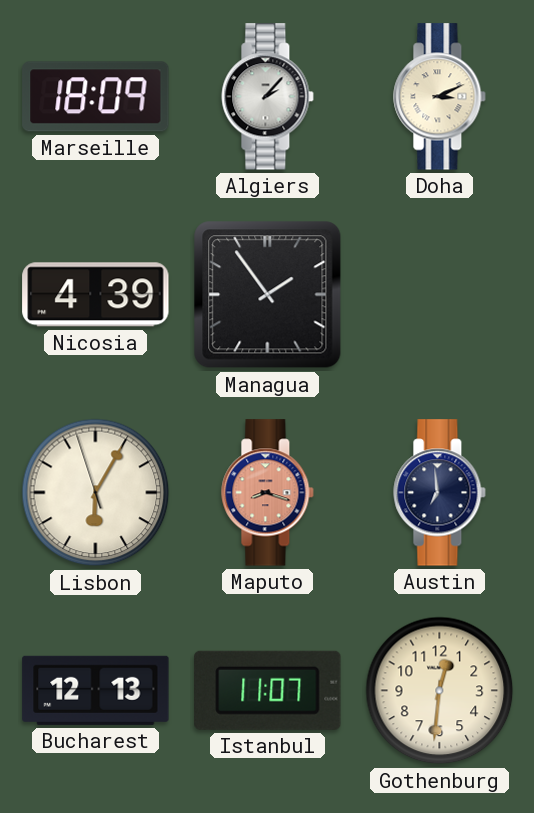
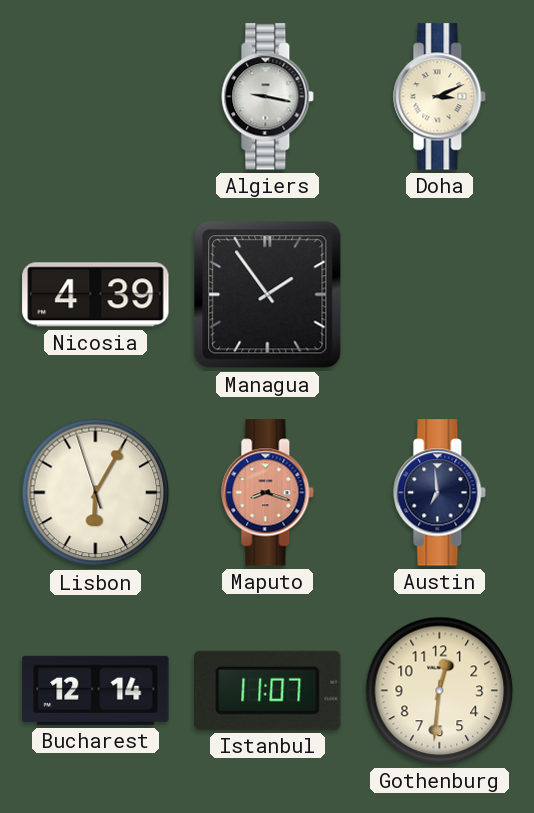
Marseille: 18:09 -> none
Algiers: 2:07 -> 9:17
Bucharest: 12:13 -> 12:14
